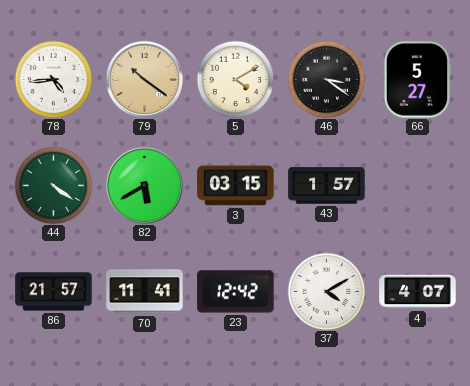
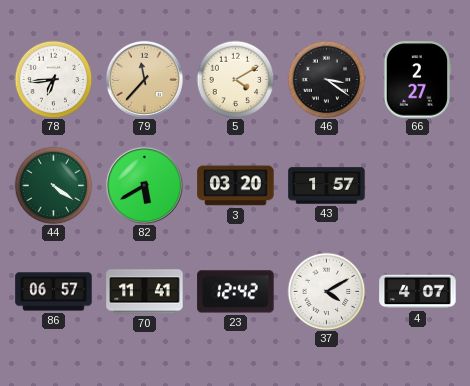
78: 4:44 -> 6:44
79: 10:21 -> 11:37
66: 5:27 -> 2:27
3: 03:15 -> 03:20
86: 21:57 -> 06:57
